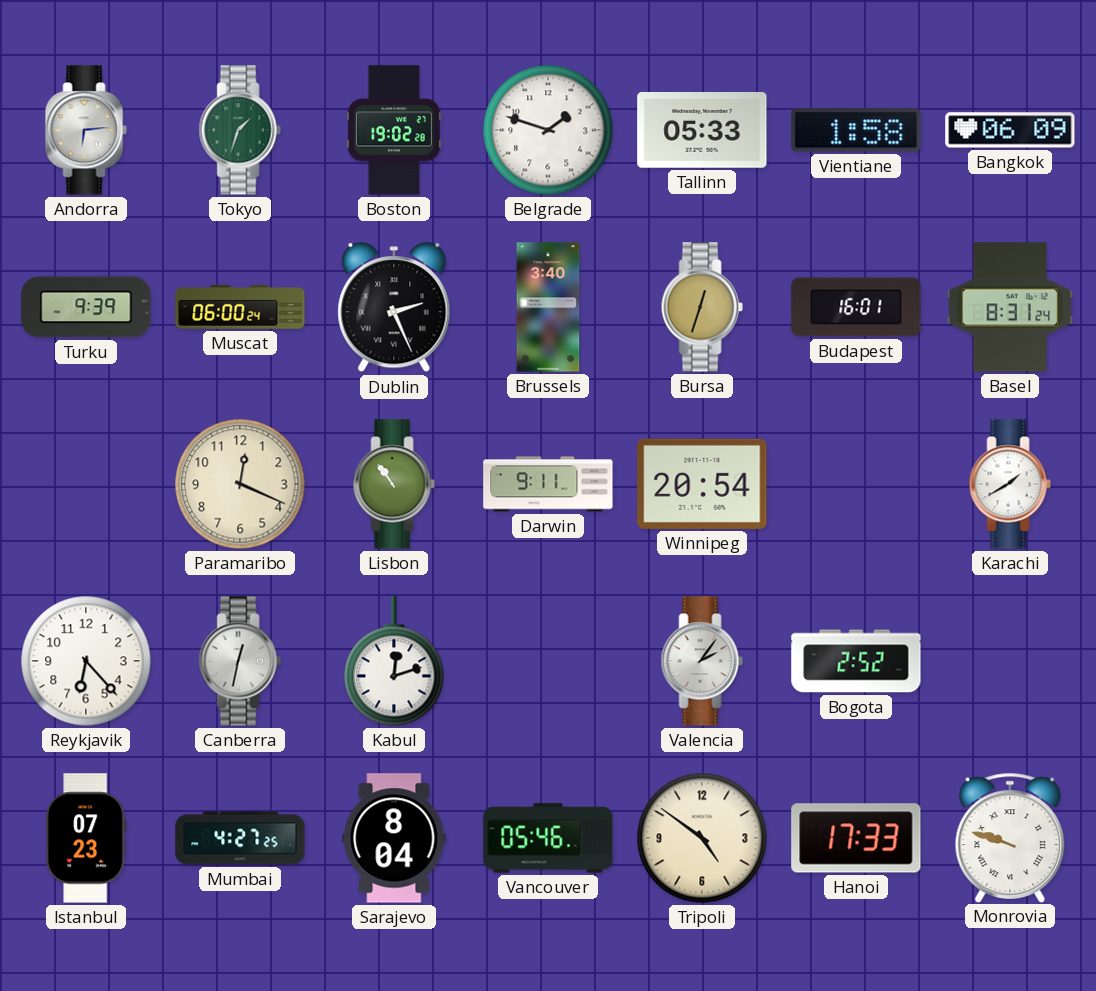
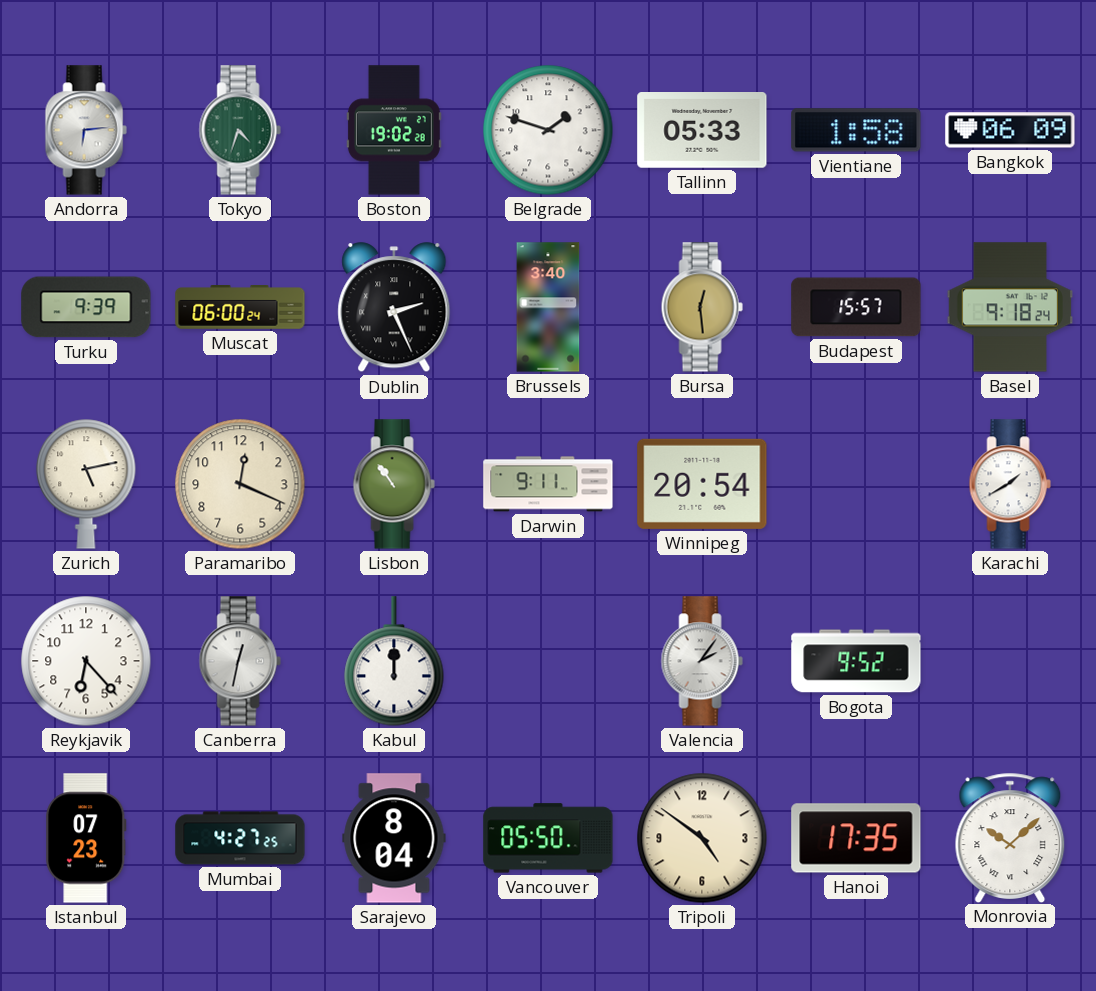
Tokyo: 1:33 -> 4:33
Bursa: 12:33 -> 12:29
Budapest: 16:01 -> 15:57
Basel: 8:31 -> 9:18
Zurich: none -> 5:13
Kabul: 12:12 -> 12:00
Bogota: 2:52 -> 9:52
Vancouver: 05:46 -> 05:50
Hanoi: 17:33 -> 17:35
Monrovia: 9:48 -> 10:08
